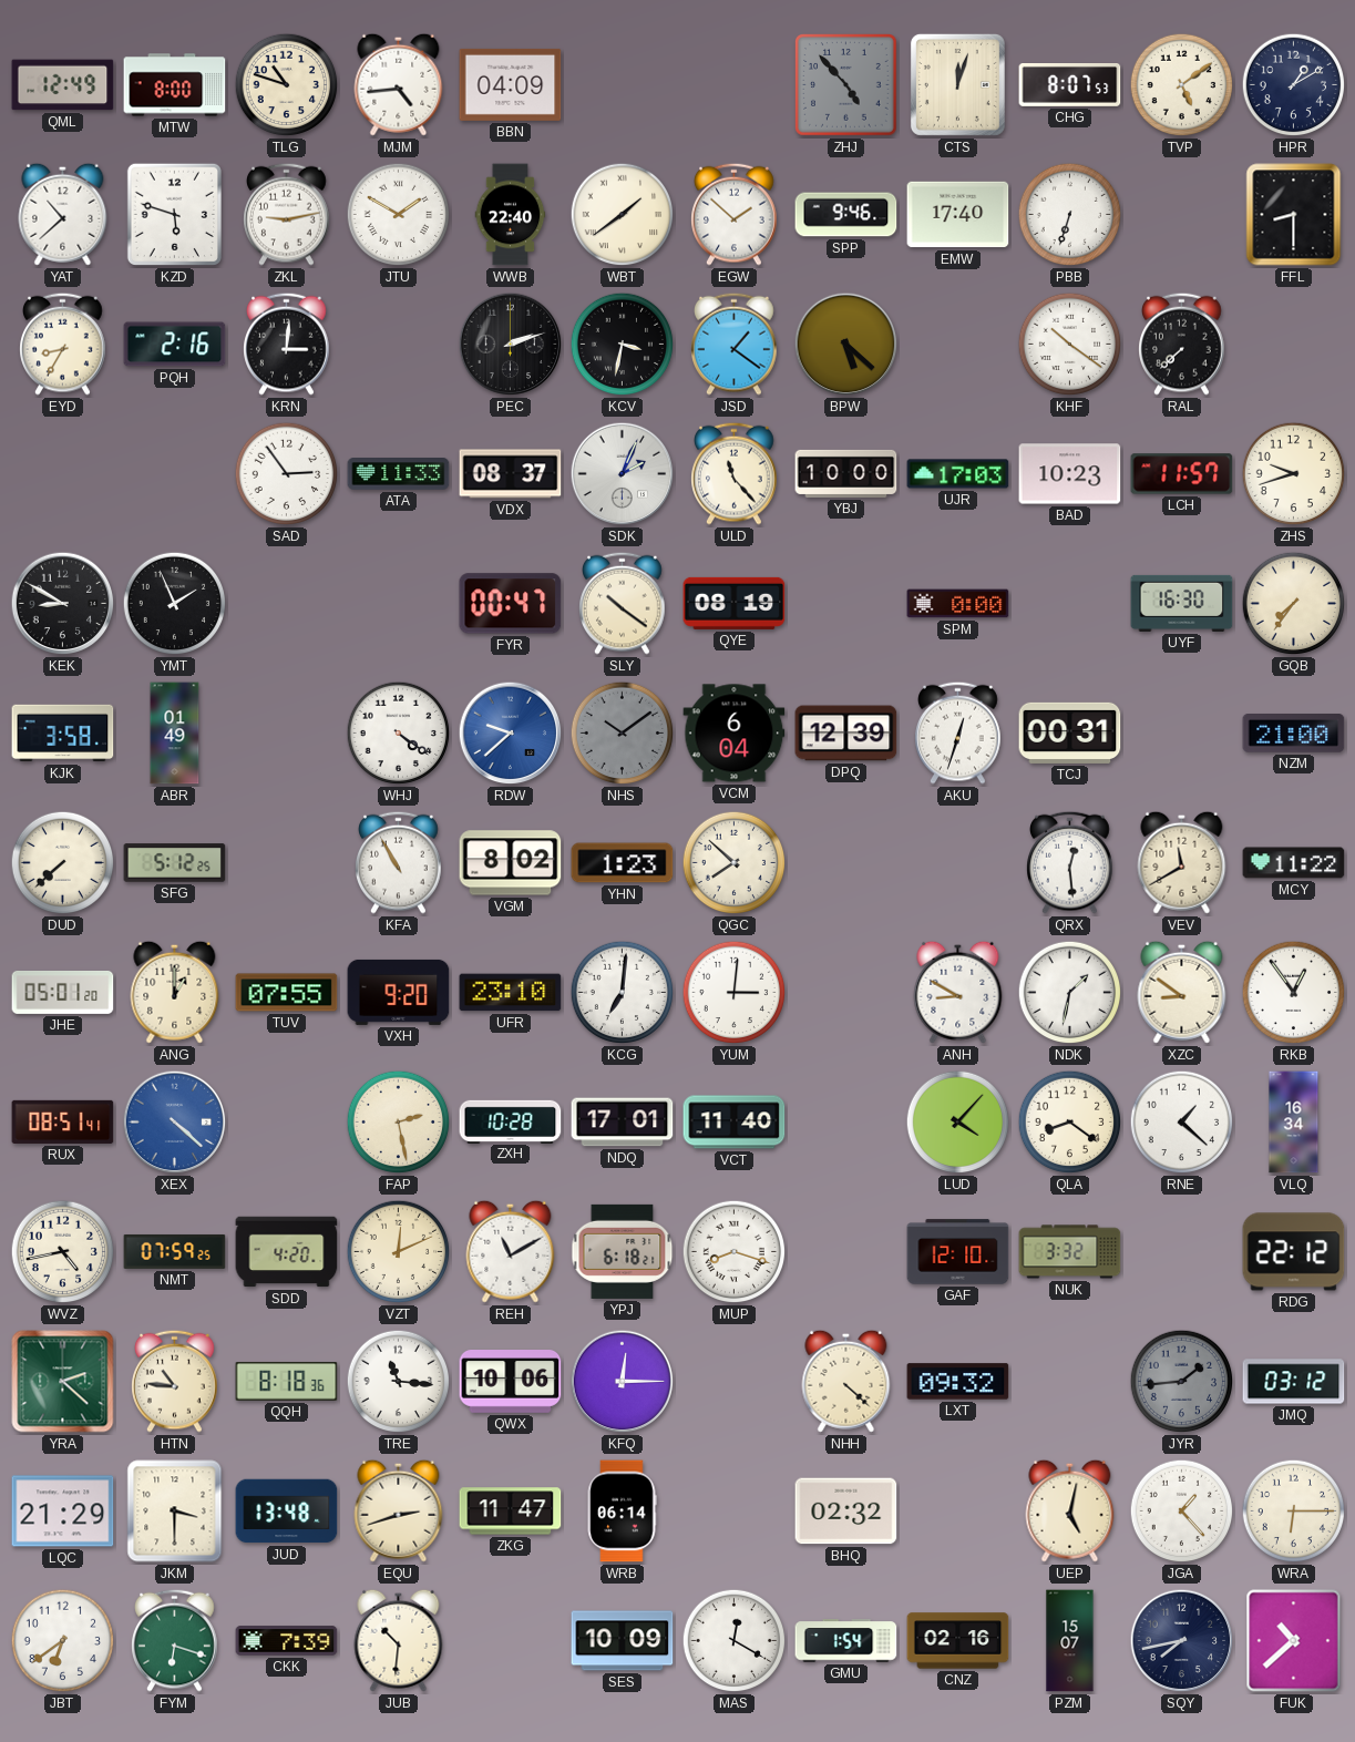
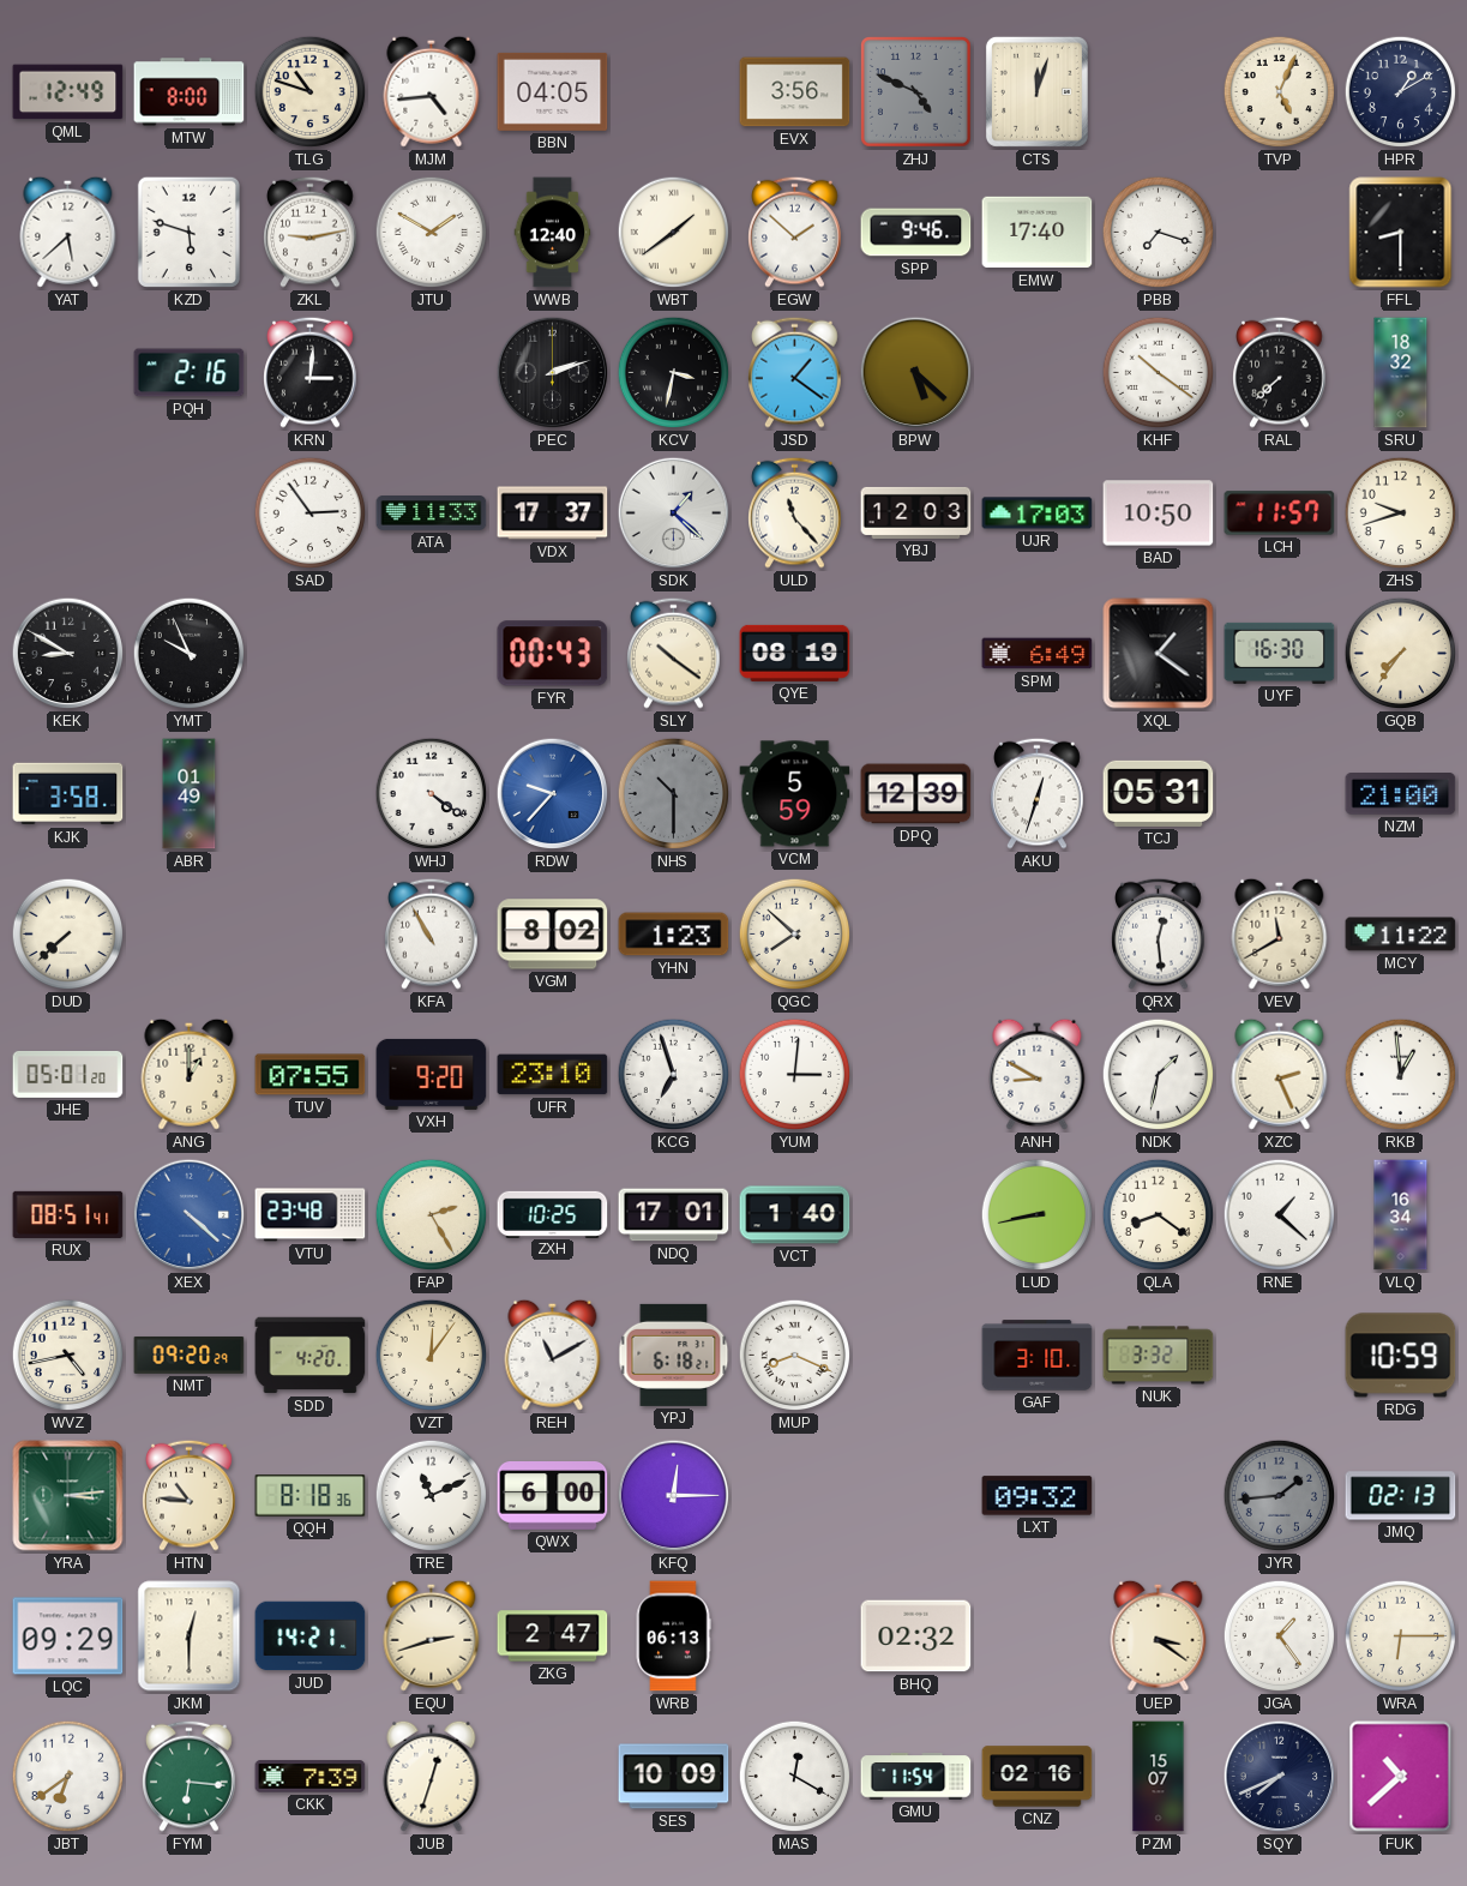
BBN: 04:09 -> 04:05
EVX: none -> 3:56
ZHJ: 4:53 -> 4:49
CHG: 8:07 -> none
TVP: 5:09 -> 5:04
YAT: 10:38 -> 5:38
WWB: 22:40 -> 12:40
PBB: 6:33 -> 7:18
EYD: 8:35 -> none
SRU: none -> 18:32
VDX: 08:37 -> 17:37
SDK: 2:04 -> 1:22
YBJ: 10:00 -> 12:03
BAD: 10:23 -> 10:50
YMT: 1:56 -> 9:56
FYR: 00:47 -> 00:43
SPM: 0:00 -> 6:49
XQL: none -> 1:21
RDW: 9:38 -> 9:37
NHS: 10:09 -> 10:30
VCM: 6:04 -> 5:59
TCJ: 00:31 -> 05:31
SFG: 5:12 -> none
KCG: 7:01 -> 6:57
XZC: 8:51 -> 2:26
RKB: 12:54 -> 12:59
VTU: none -> 23:48
FAP: 2:28 -> 2:25
ZXH: 10:28 -> 10:25
VCT: 11:40 -> 1:40
LUD: 4:07 -> 8:43
NMT: 07:59 -> 09:20
VZT: 12:11 -> 12:06
MUP: 8:18 -> 8:19
GAF: 12:10 -> 3:10
RDG: 22:12 -> 10:59
YRA: 2:22 -> 3:14
TRE: 11:16 -> 11:11
QWX: 10:06 -> 6:00
NHH: 4:22 -> none
JMQ: 03:12 -> 02:13
LQC: 21:29 -> 09:29
JKM: 3:30 -> 12:30
JUD: 13:48 -> 14:21
ZKG: 11:47 -> 2:47
WRB: 06:14 -> 06:13
UEP: 5:02 -> 3:21
JGA: 1:23 -> 1:24
FYM: 6:18 -> 6:16
JUB: 10:31 -> 12:33
GMU: 1:54 -> 11:54
SQY: 7:43 -> 7:41
